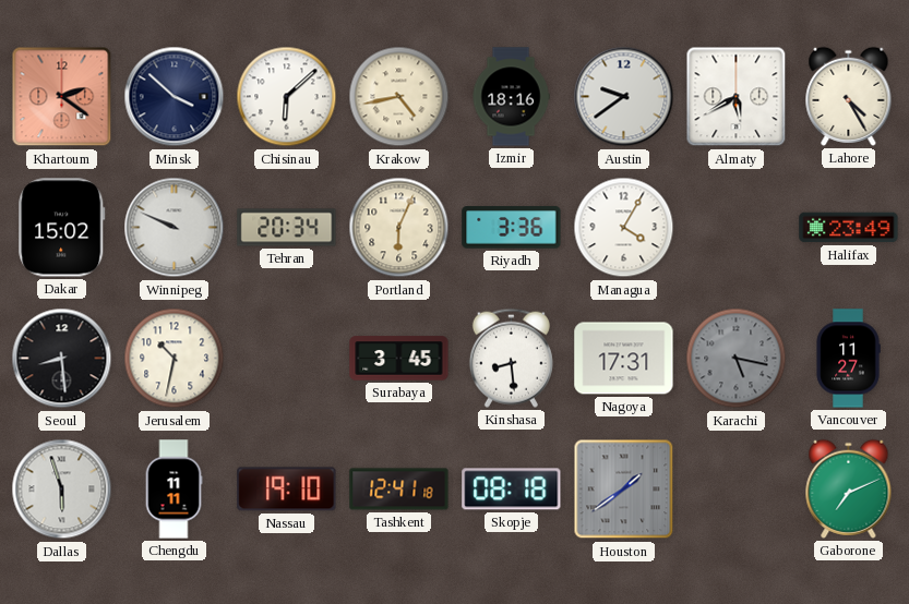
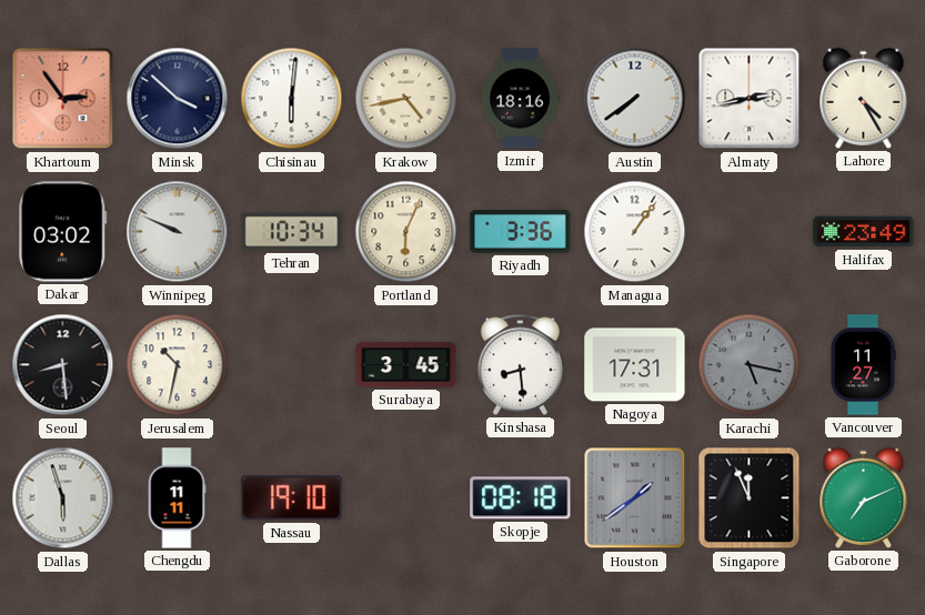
Khartoum: 2:21 -> 2:54
Chisinau: 6:08 -> 6:01
Austin: 9:39 -> 7:39
Almaty: 5:40 -> 2:43
Dakar: 15:02 -> 03:02
Tehran: 20:34 -> 10:34
Managua: 4:05 -> 1:06
Tashkent: 12:41 -> none
Singapore: none -> 11:56
